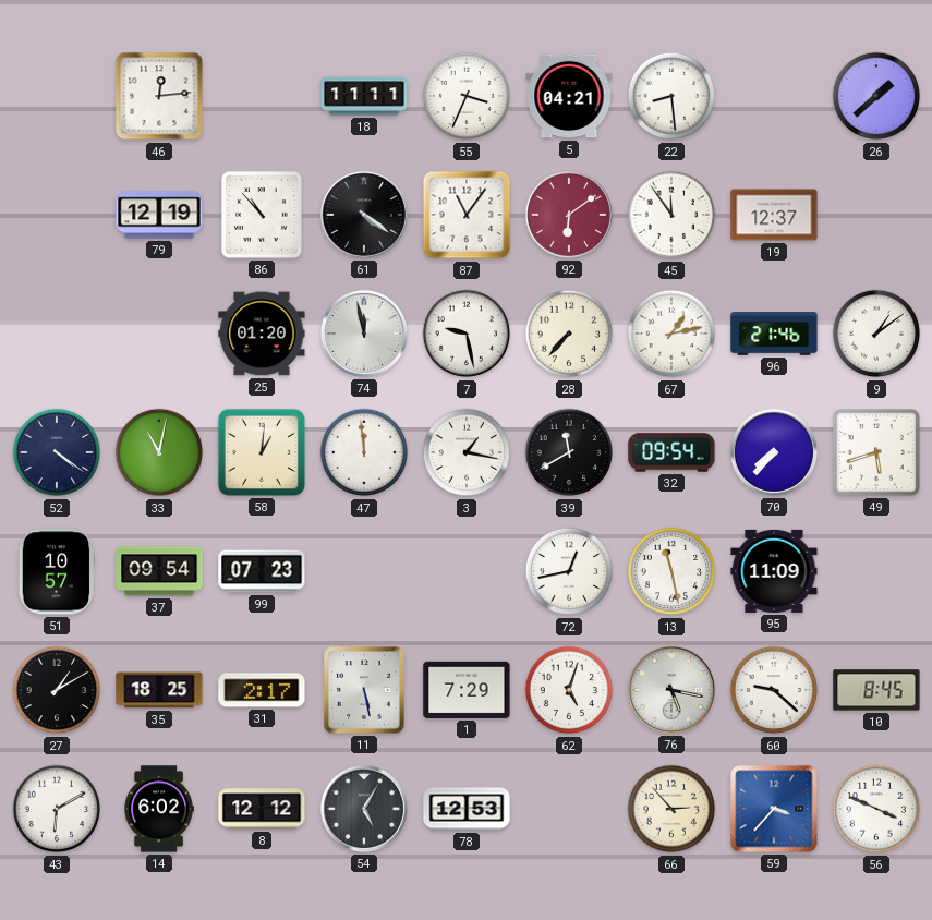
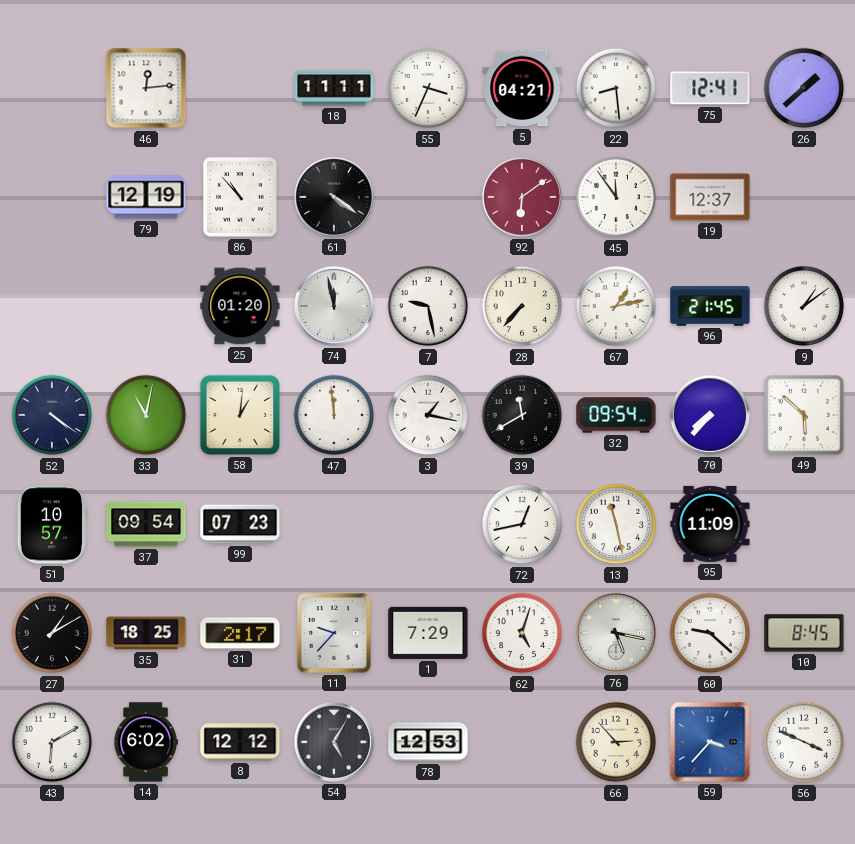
75: none -> 12:41
87: 11:06 -> none
96: 21:46 -> 21:45
49: 5:42 -> 5:52
11: 5:28 -> 9:37
